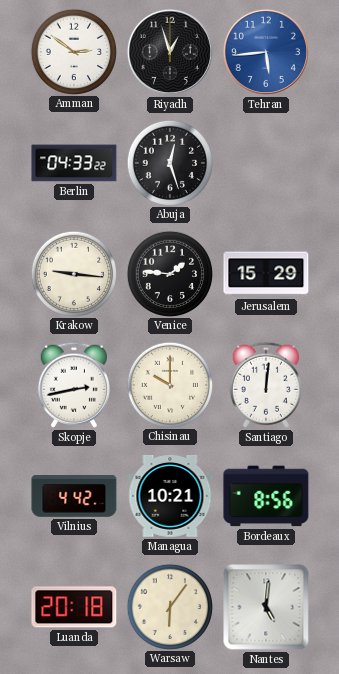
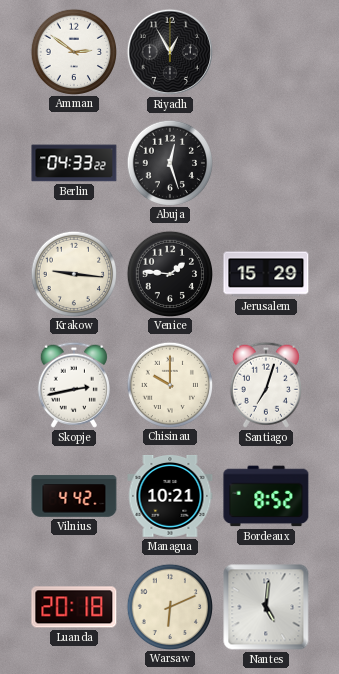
Riyadh: 12:57 -> 12:55
Tehran: 5:44 -> none
Santiago: 12:01 -> 7:03
Bordeaux: 8:56 -> 8:52
Warsaw: 6:06 -> 6:11
